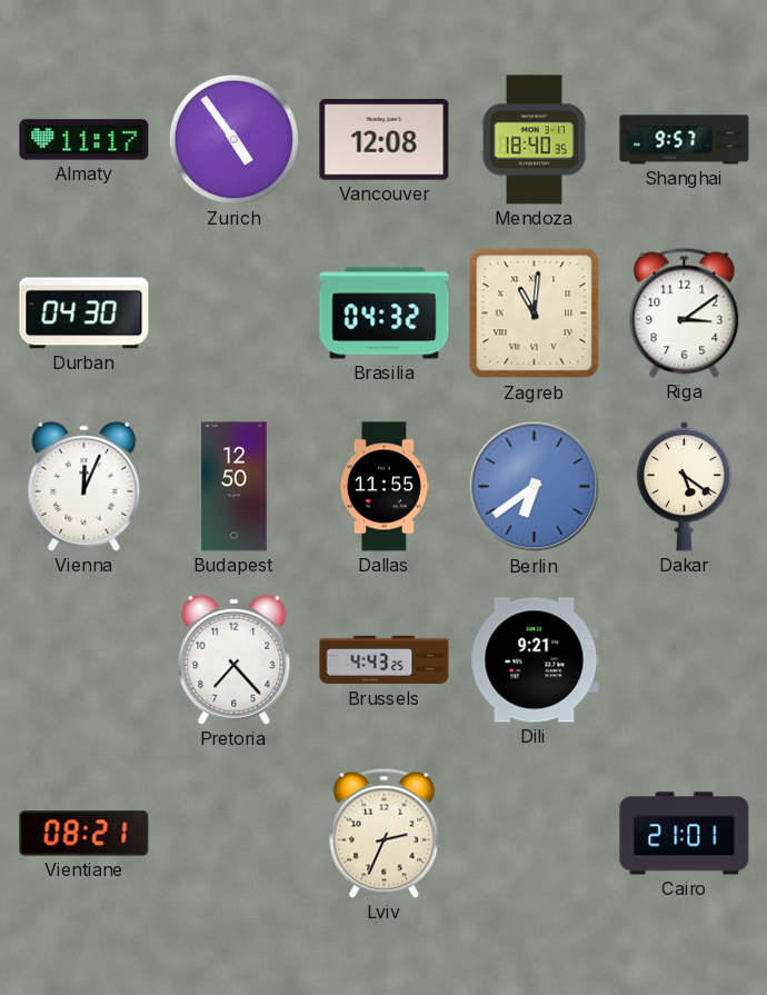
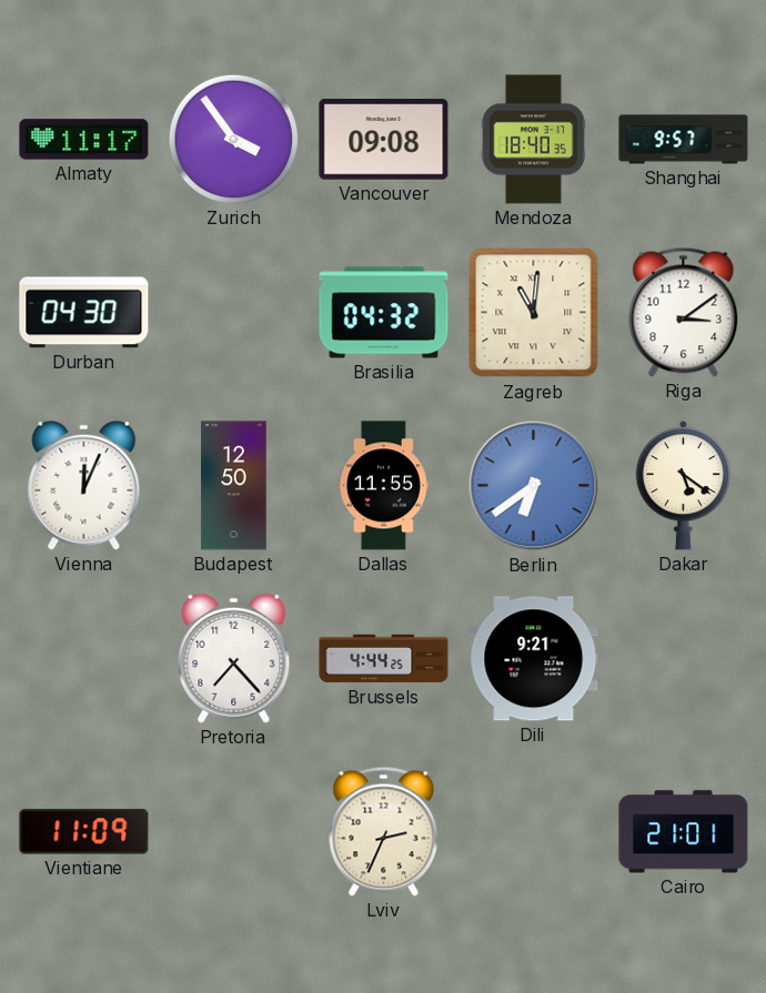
Zurich: 4:54 -> 3:54
Vancouver: 12:08 -> 09:08
Brussels: 4:43 -> 4:44
Vientiane: 08:21 -> 11:09
